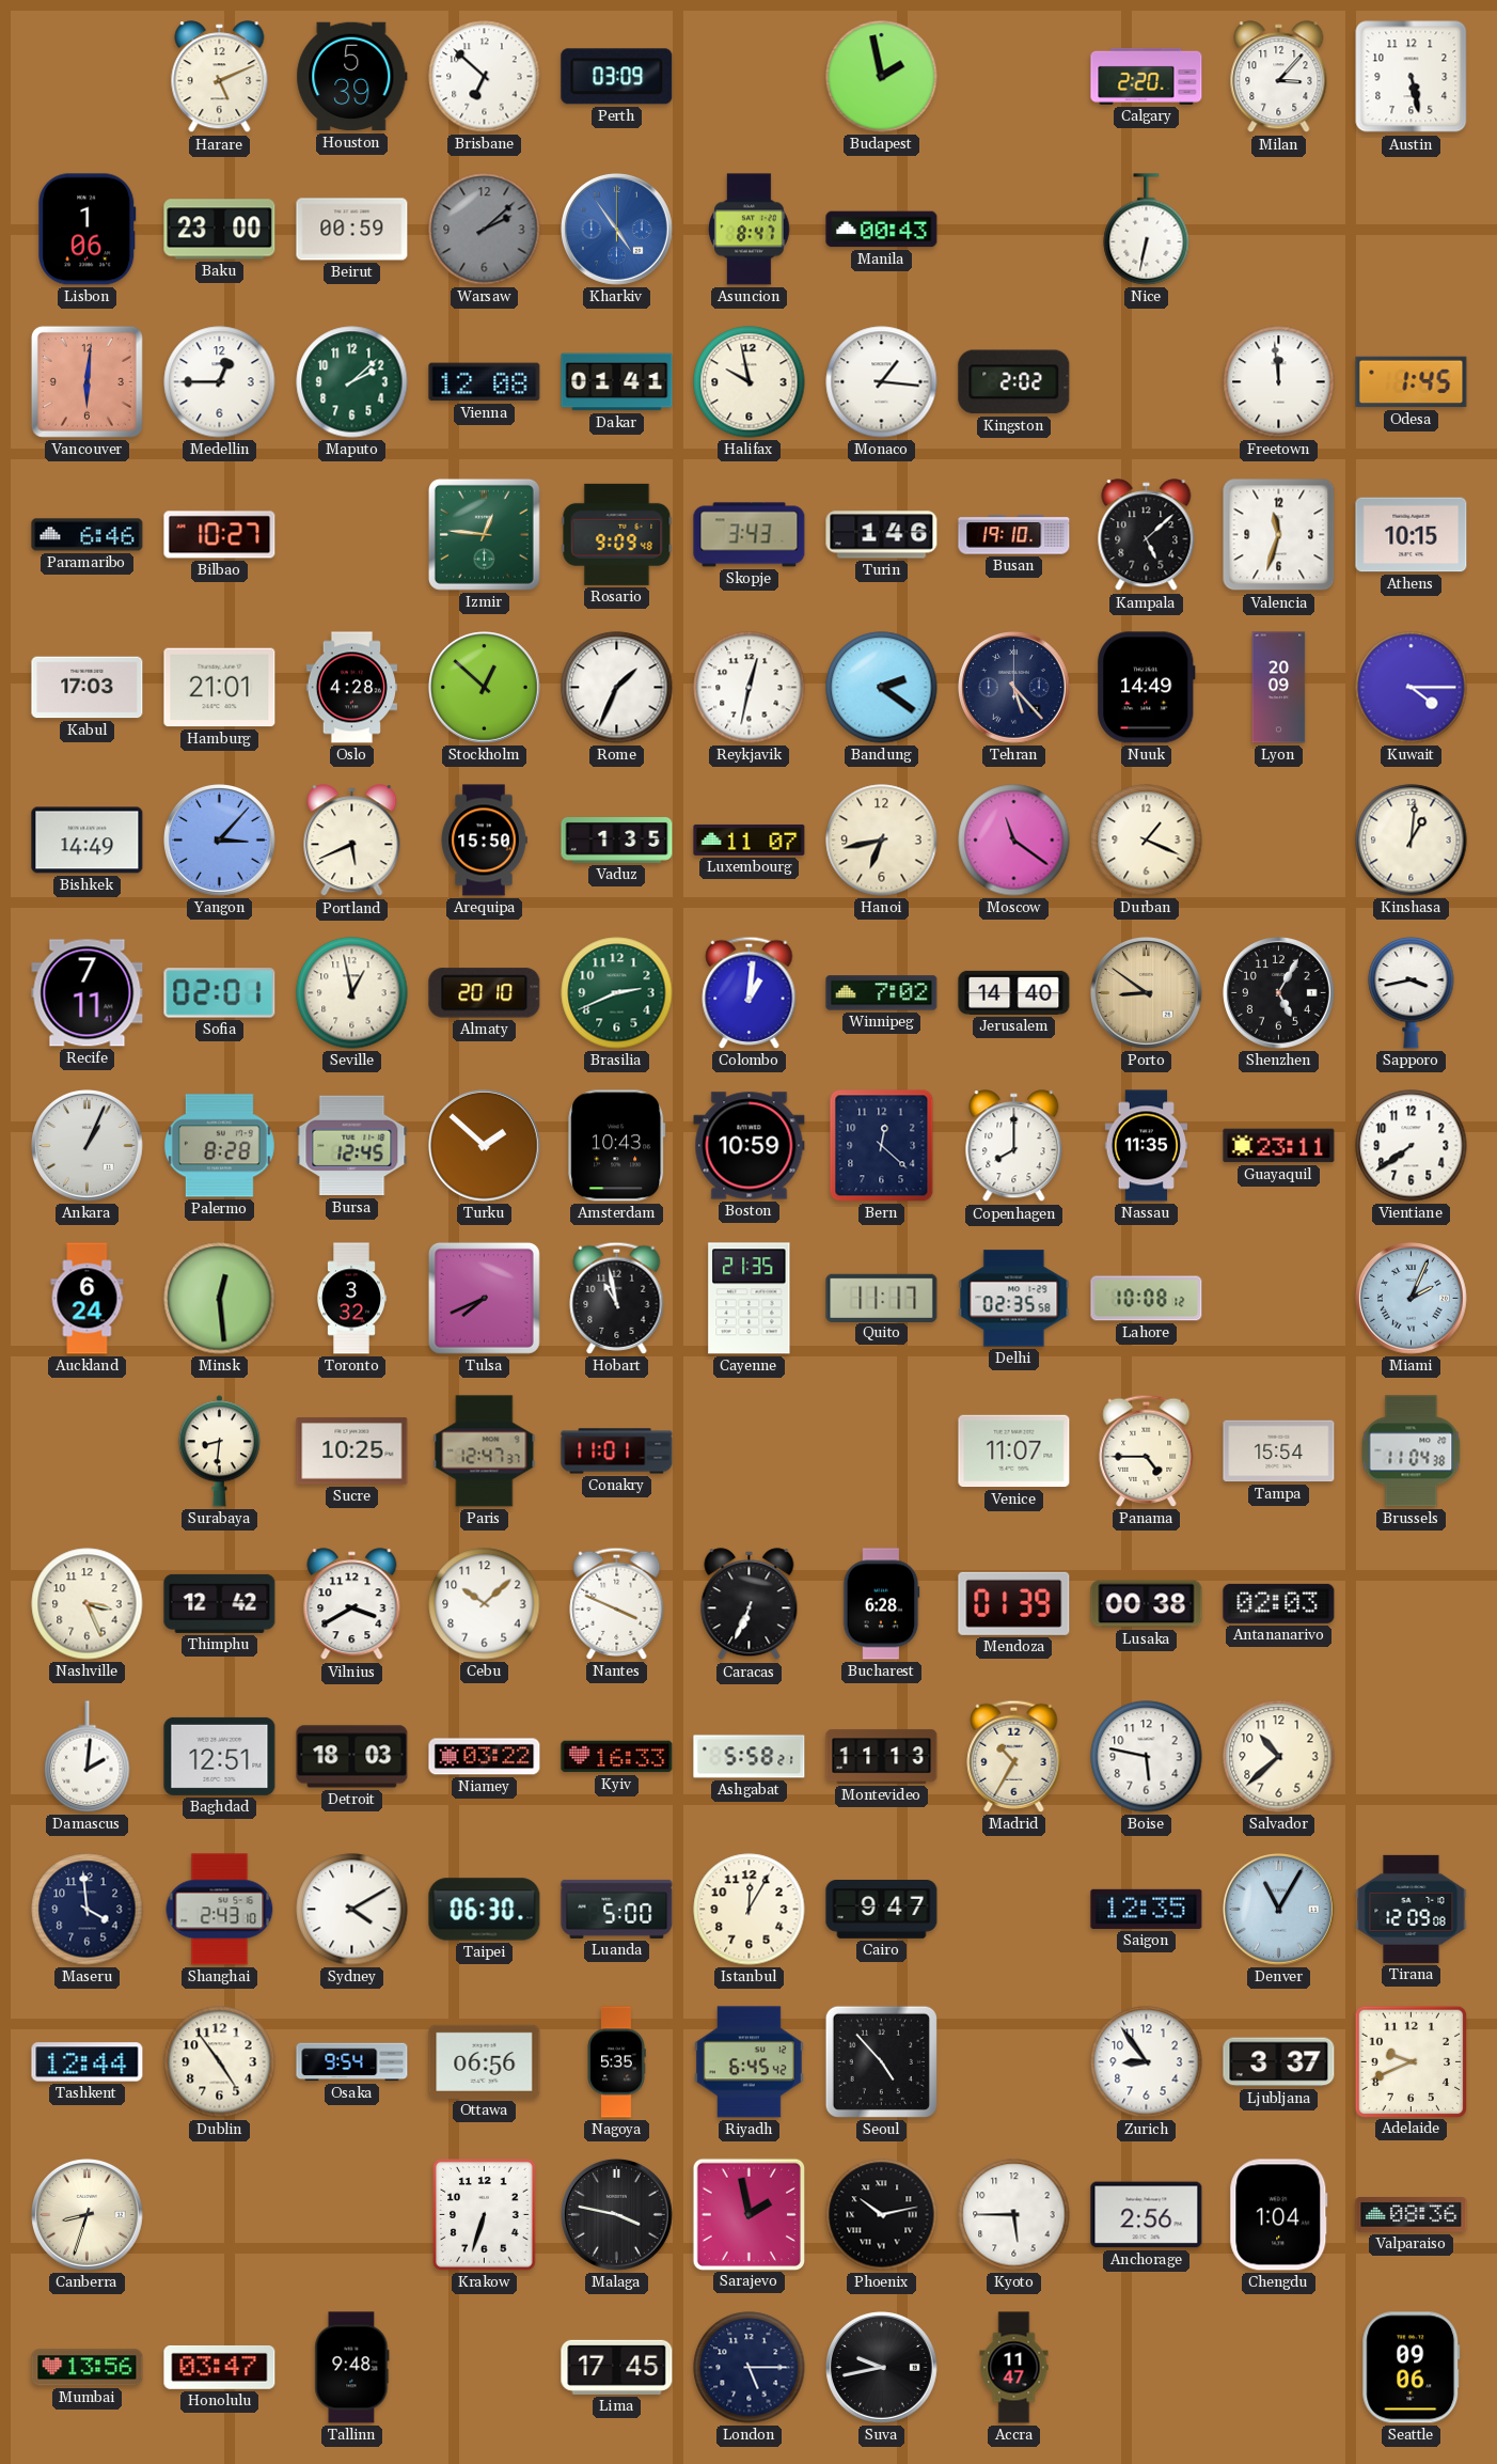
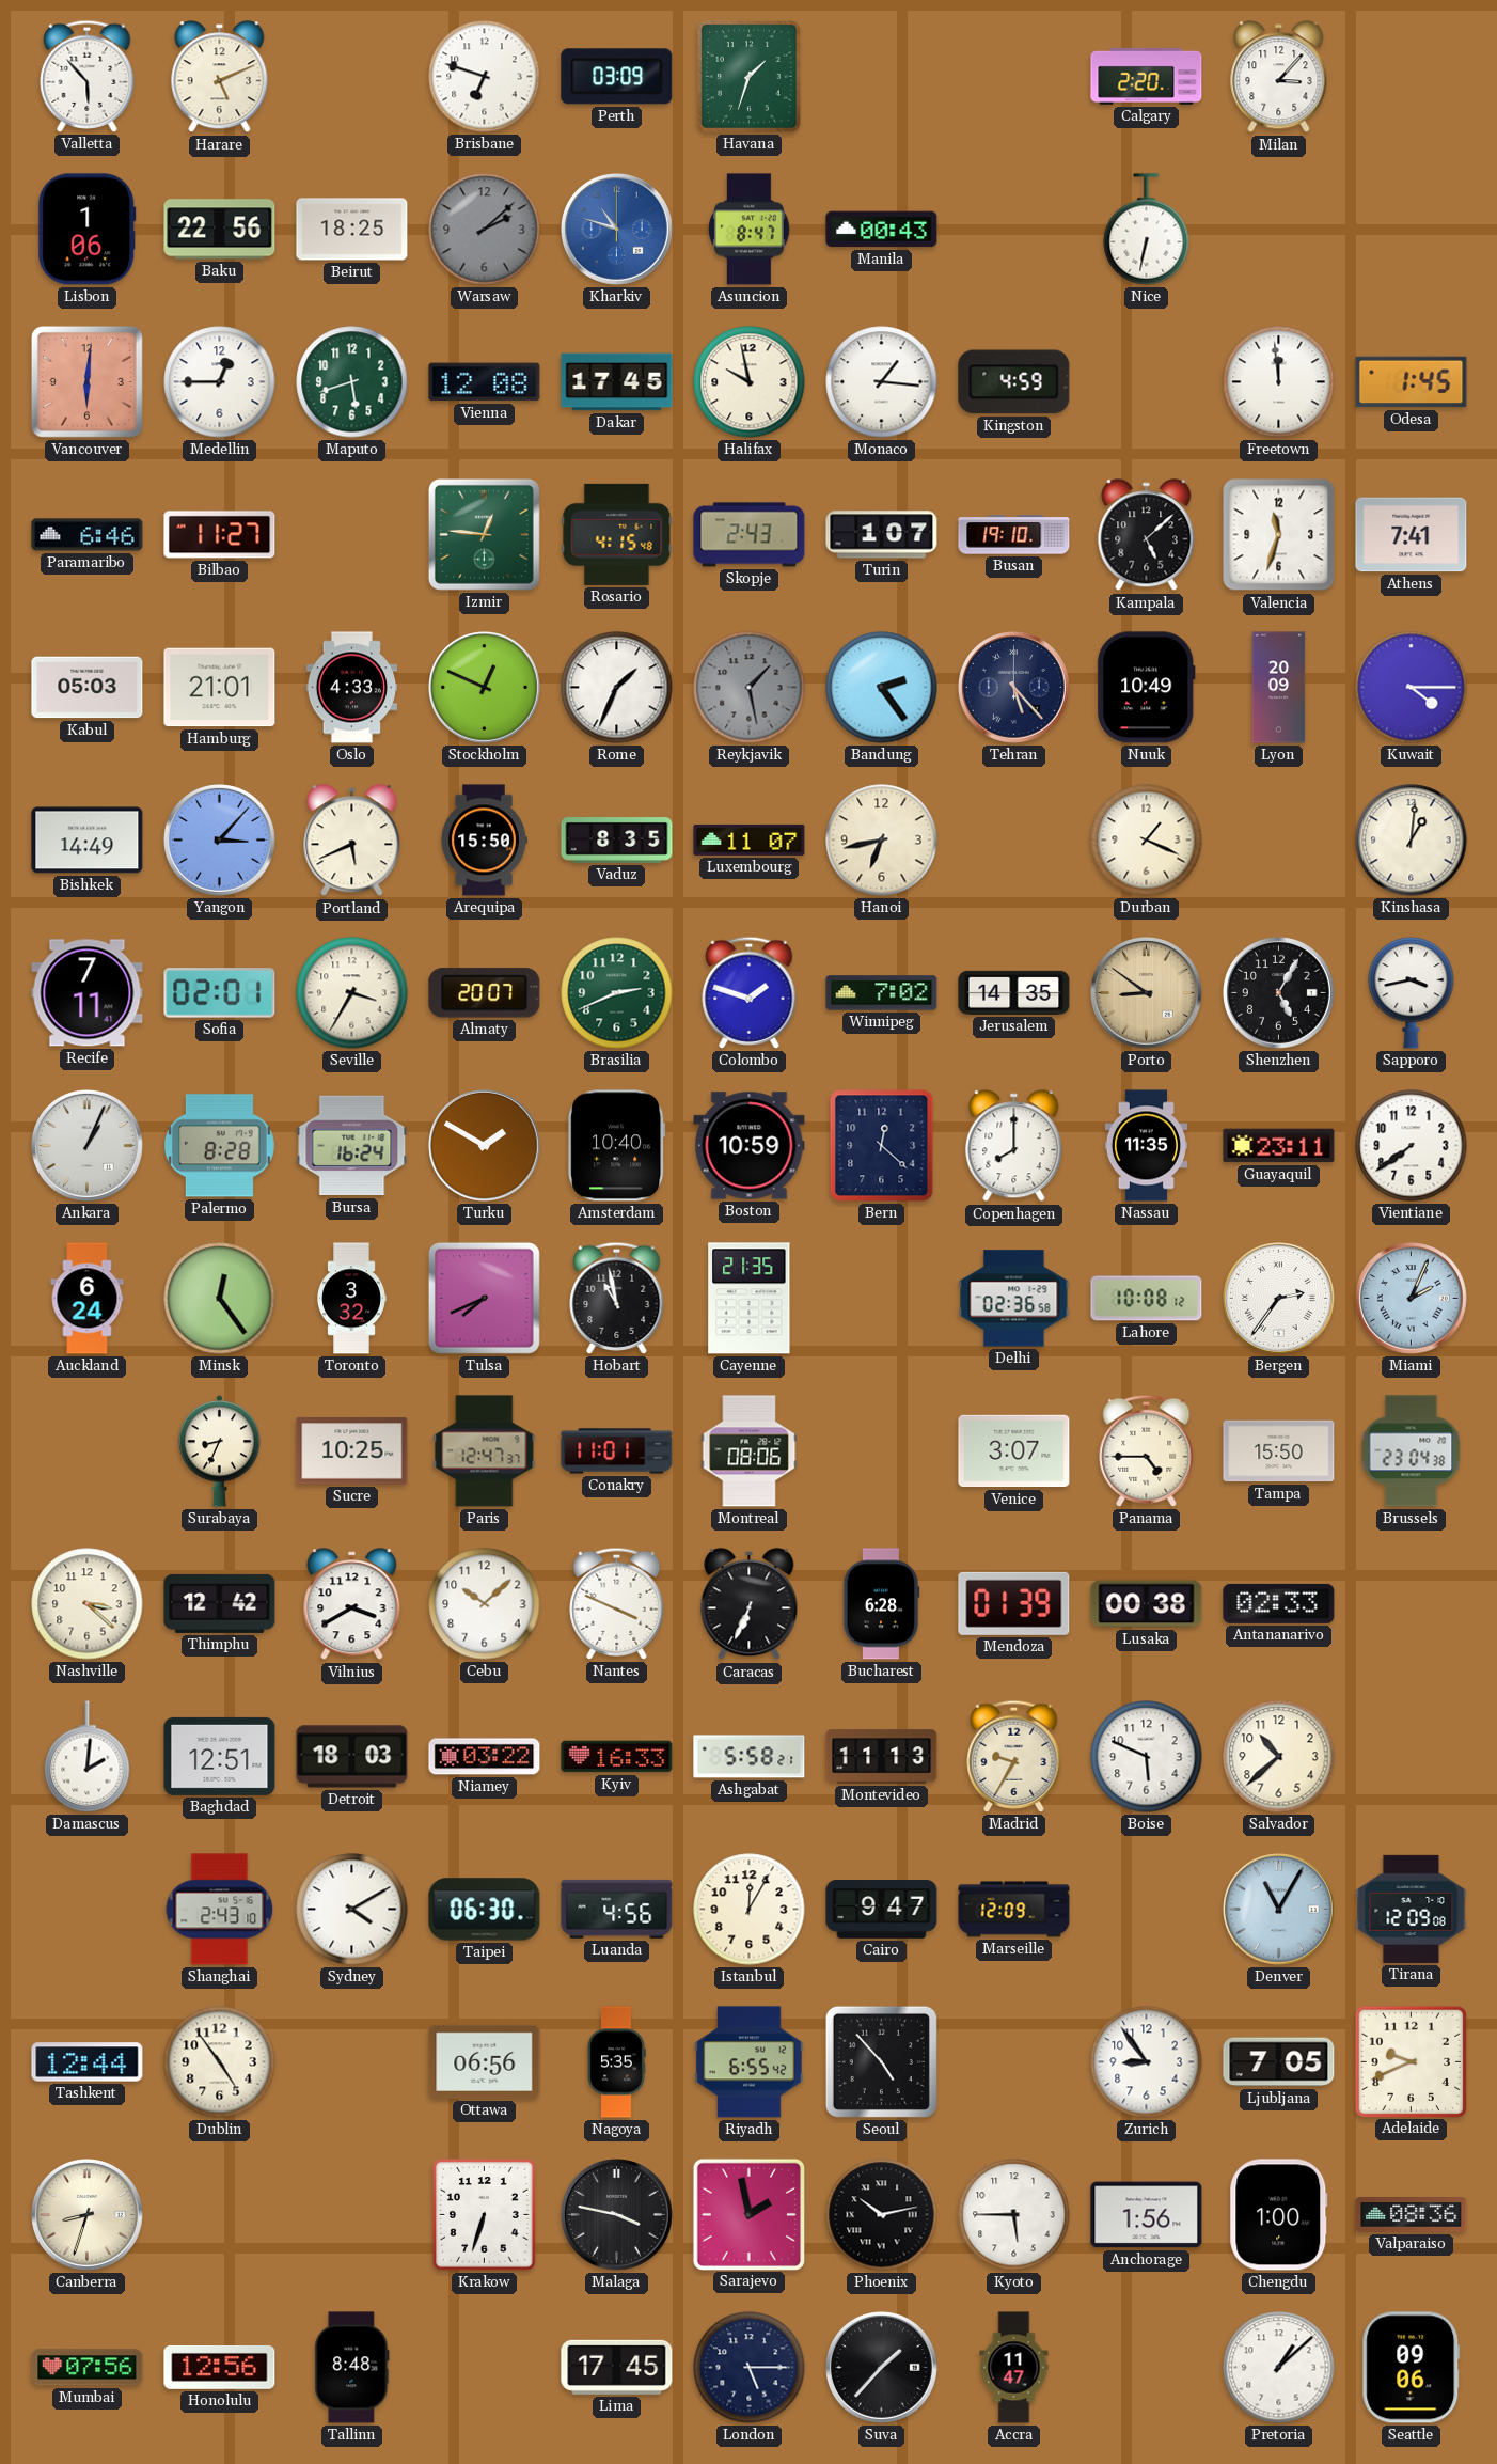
Valletta: none -> 5:53
Houston: 5:39 -> none
Brisbane: 6:52 -> 6:48
Havana: none -> 1:33
Budapest: 1:58 -> none
Austin: 5:28 -> none
Baku: 23:00 -> 22:56
Beirut: 00:59 -> 18:25
Kharkiv: 4:54 -> 10:48
Maputo: 2:08 -> 5:42
Dakar: 01:41 -> 17:45
Kingston: 2:02 -> 4:59
Bilbao: 10:27 -> 11:27
Rosario: 9:09 -> 4:15
Skopje: 3:43 -> 2:43
Turin: 1:46 -> 1:07
Athens: 10:15 -> 7:41
Kabul: 17:03 -> 05:03
Oslo: 4:28 -> 4:33
Stockholm: 12:52 -> 12:49
Reykjavik: 12:32 -> 1:28
Reykjavik dial: white -> grey
Bandung: 2:21 -> 2:24
Nuuk: 14:49 -> 10:49
Vaduz: 1:35 -> 8:35
Moscow: 11:21 -> none
Seville: 12:58 -> 3:35
Almaty: 20:10 -> 20:07
Colombo: 1:01 -> 1:48
Jerusalem: 14:40 -> 14:35
Bursa: 12:45 -> 16:24
Turku: 1:52 -> 1:50
Amsterdam: 10:43 -> 10:40
Minsk: 12:29 -> 12:24
Quito: 11:17 -> none
Delhi: 02:35 -> 02:36
Bergen: none -> 2:36
Surabaya: 8:31 -> 8:34
Montreal: none -> 08:06
Venice: 11:07 -> 3:07
Tampa: 15:54 -> 15:50
Brussels: 11:04 -> 23:04
Nashville: 3:26 -> 3:22
Antananarivo: 02:03 -> 02:33
Madrid: 10:35 -> 9:35
Boise: 5:47 -> 5:49
Maseru: 3:59 -> none
Luanda: 5:00 -> 4:56
Marseille: none -> 12:09
Saigon: 12:35 -> none
Osaka: 9:54 -> none
Riyadh: 6:45 -> 6:55
Ljubljana: 3:37 -> 7:05
Anchorage: 2:56 -> 1:56
Chengdu: 1:04 -> 1:00
Mumbai: 13:56 -> 07:56
Honolulu: 03:47 -> 12:56
Tallinn: 9:48 -> 8:48
Suva: 9:43 -> 1:37
Pretoria: none -> 1:08
